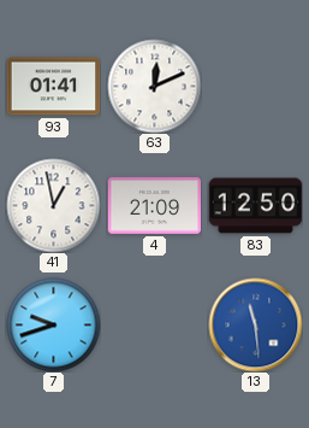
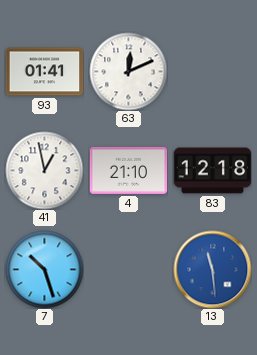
4: 21:09 -> 21:10
83: 12:50 -> 12:18
7: 9:42 -> 10:27
